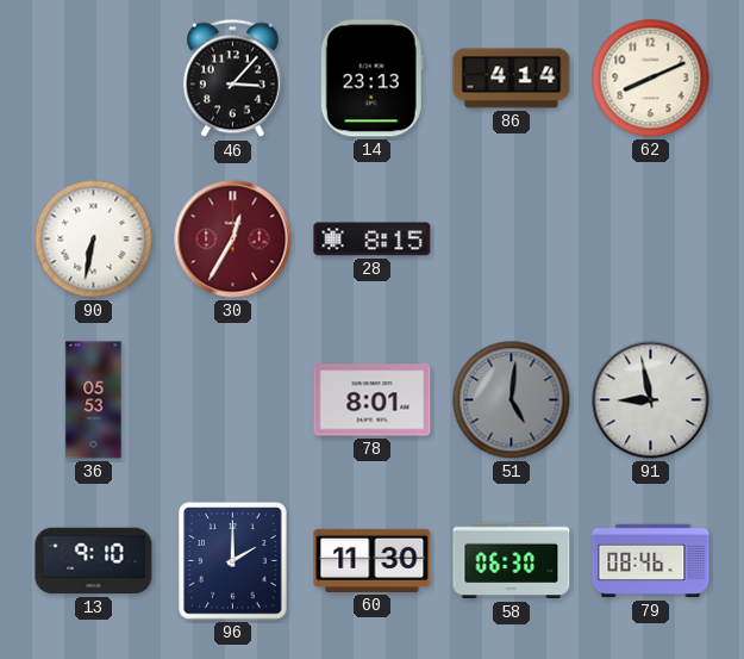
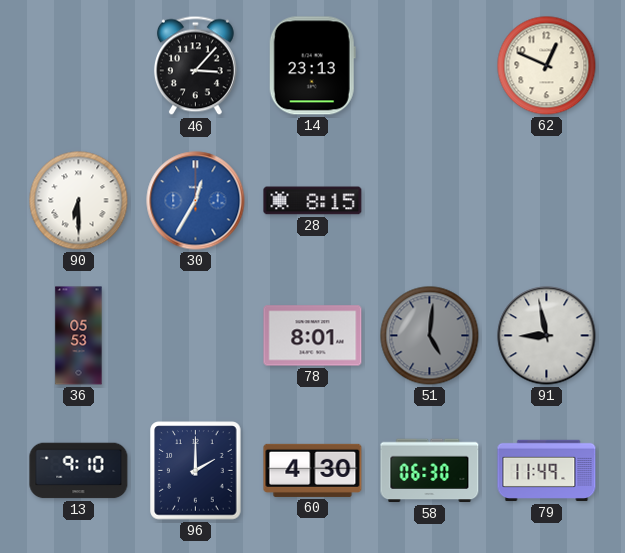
86: 4:14 -> none
62: 8:11 -> 12:49
90: 6:32 -> 6:30
30 dial: burgundy -> blue
60: 11:30 -> 4:30
79: 08:46 -> 11:49
